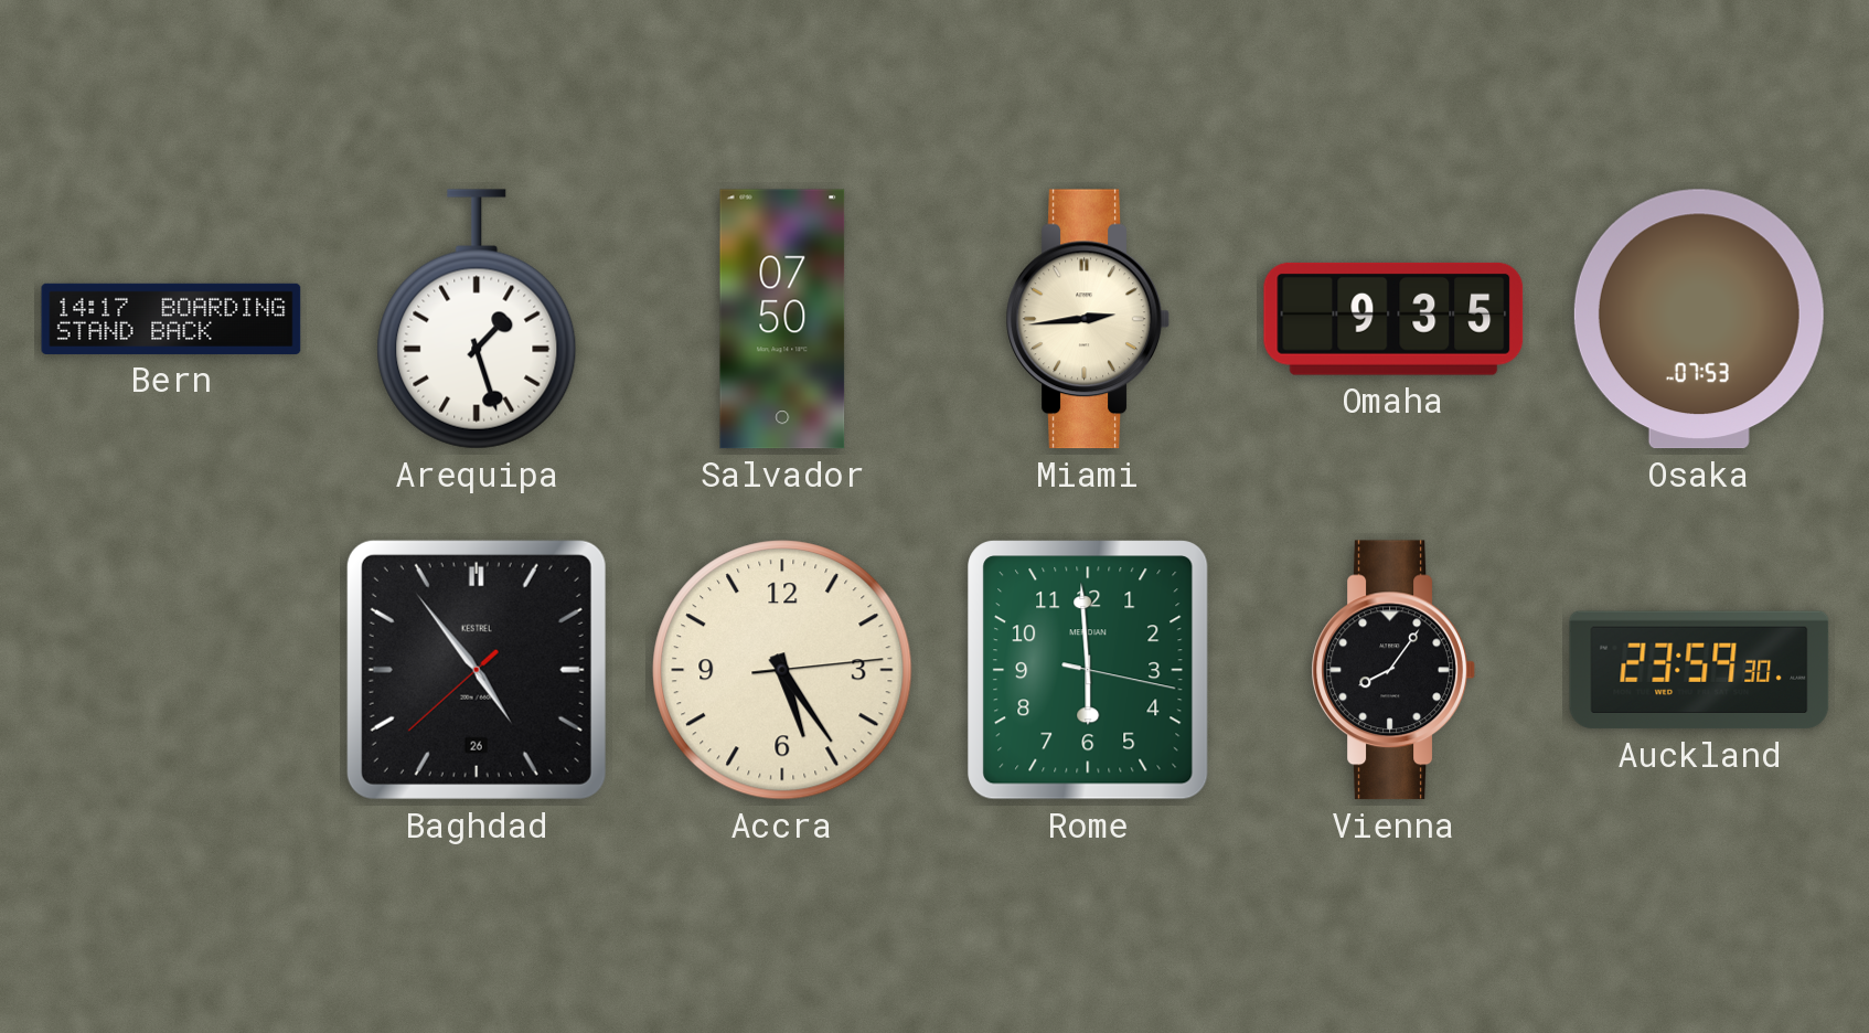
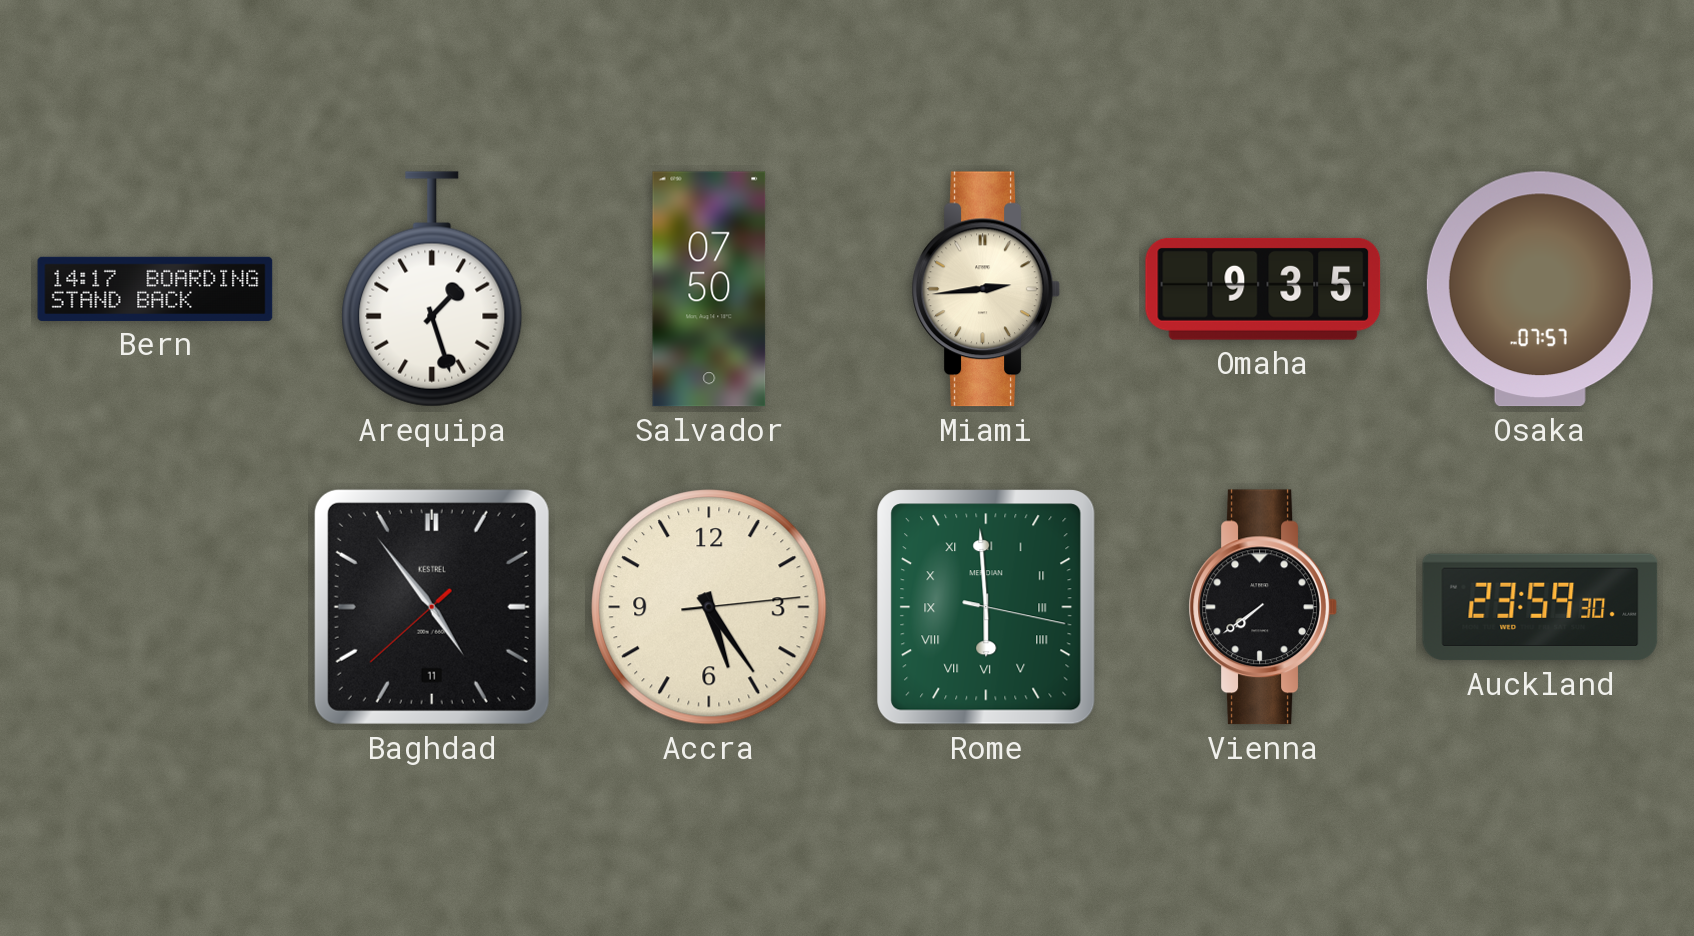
Osaka: 07:53 -> 07:57
Baghdad date: 26 -> 11
Rome numerals: Arabic -> Roman
Vienna: 8:06 -> 7:39
